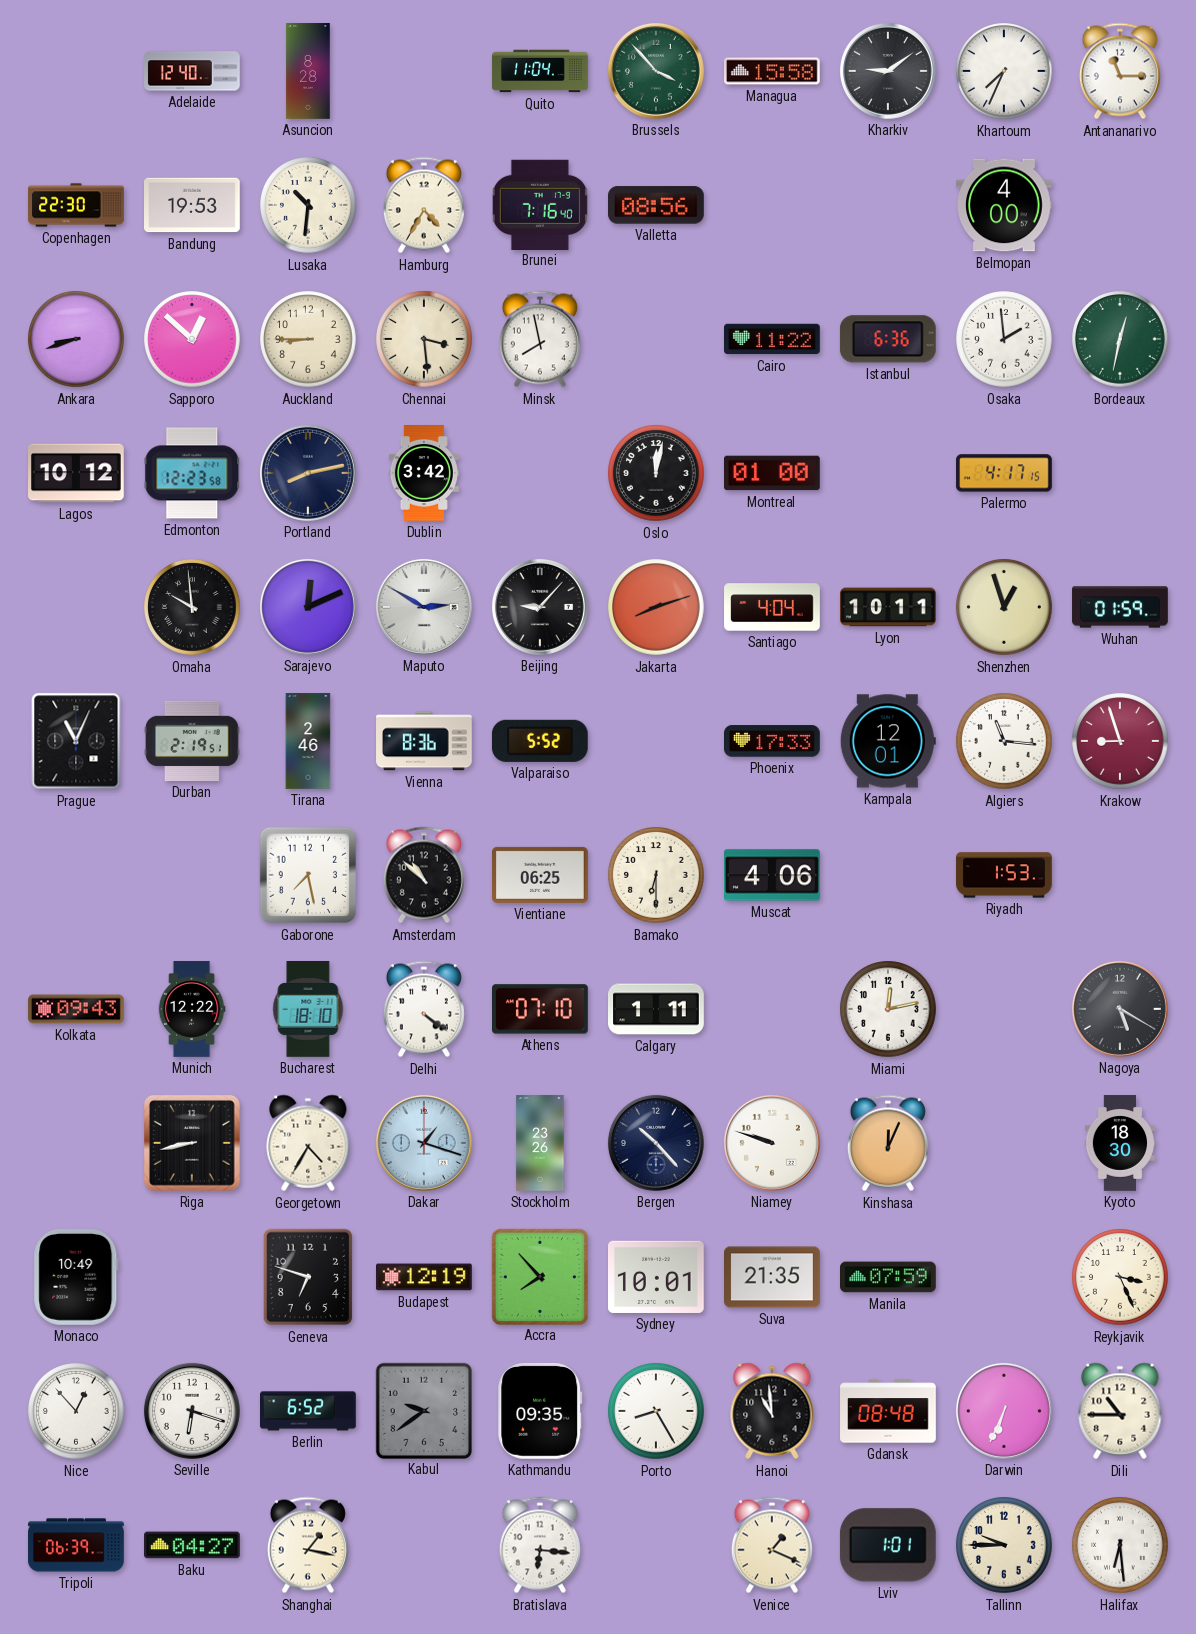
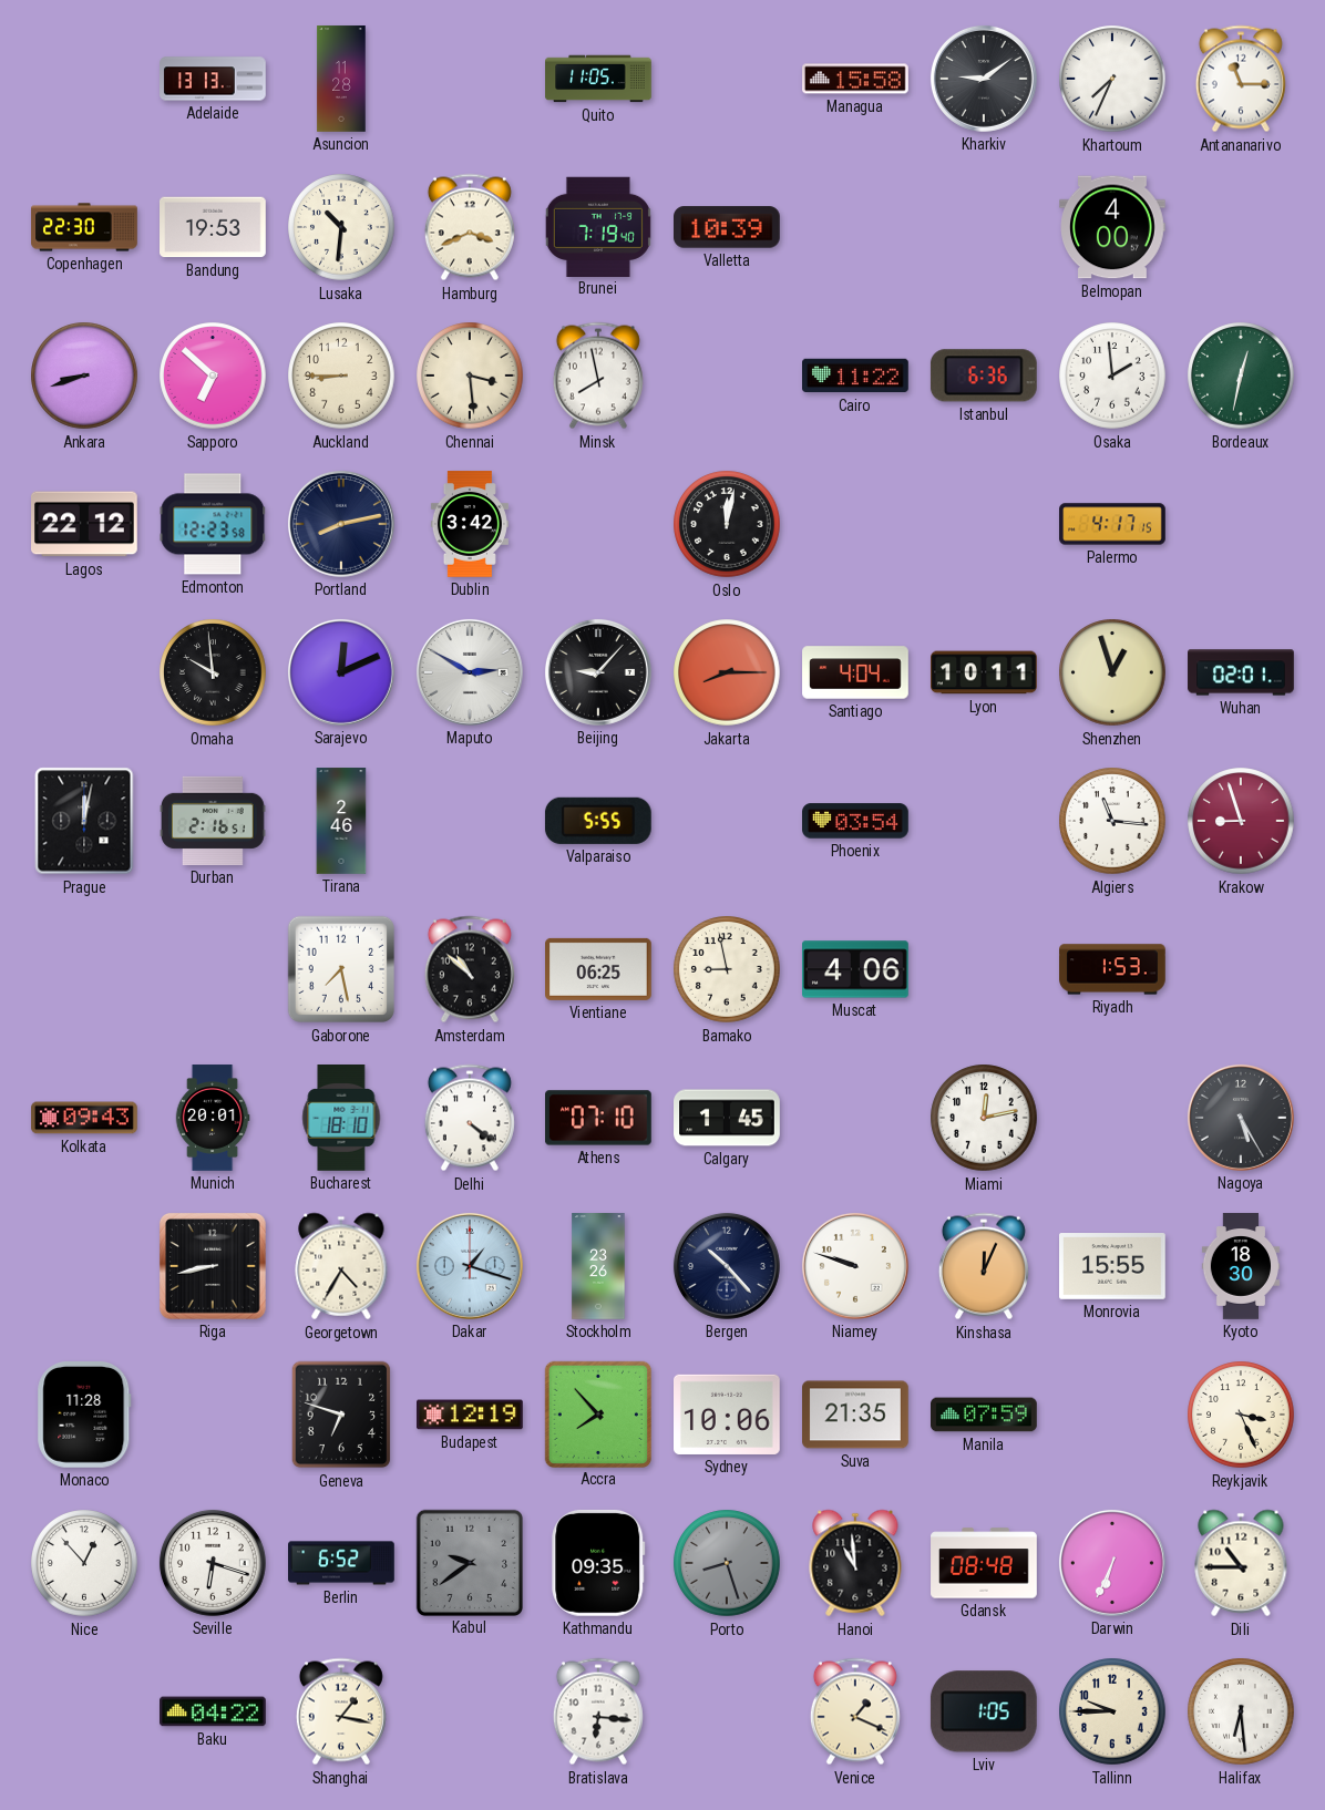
Adelaide: 12:40 -> 13:13
Asuncion: 8:28 -> 11:28
Quito: 11:04 -> 11:05
Brussels: 3:53 -> none
Hamburg: 4:35 -> 3:41
Brunei: 7:16 -> 7:19
Valletta: 08:56 -> 10:39
Sapporo: 12:52 -> 6:52
Lagos: 10:12 -> 22:12
Montreal: 01:00 -> none
Jakarta: 8:12 -> 8:15
Wuhan: 01:59 -> 02:01
Prague: 11:04 -> 12:02
Durban: 2:19 -> 2:16
Vienna: 8:36 -> none
Valparaiso: 5:52 -> 5:55
Phoenix: 17:33 -> 03:54
Kampala: 12:01 -> none
Bamako: 6:30 -> 8:58
Munich: 12:22 -> 20:01
Calgary: 1:11 -> 1:45
Nagoya: 5:20 -> 5:25
Monrovia: none -> 15:55
Monaco: 10:49 -> 11:28
Sydney: 10:01 -> 10:06
Porto: 8:25 -> 8:27
Porto dial: white -> grey
Tripoli: 06:39 -> none
Baku: 04:27 -> 04:22
Lviv: 1:01 -> 1:05
